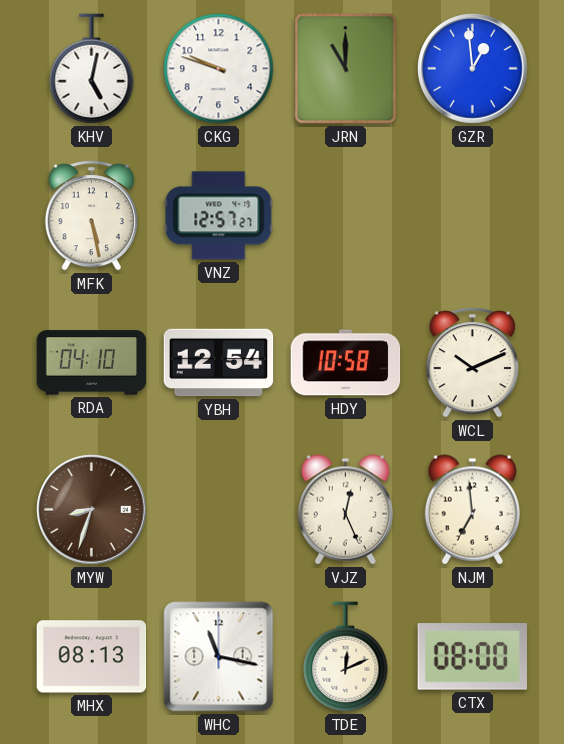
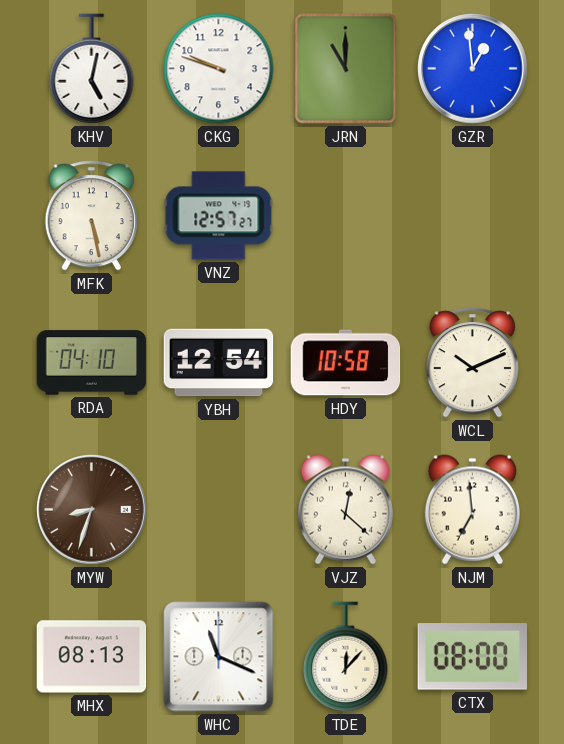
VJZ: 12:26 -> 12:22
WHC: 11:17 -> 11:19
TDE: 12:11 -> 12:07
